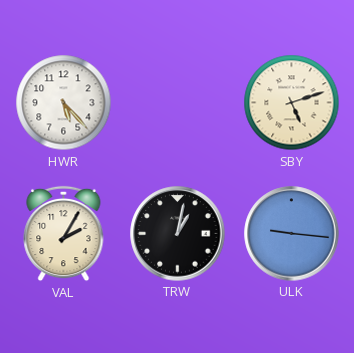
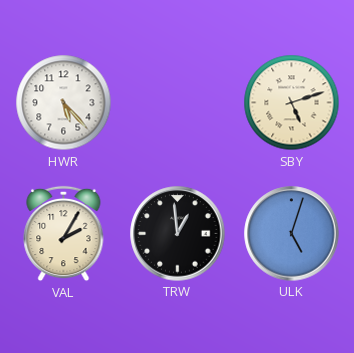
TRW: 1:02 -> 12:59
ULK: 9:16 -> 5:03
